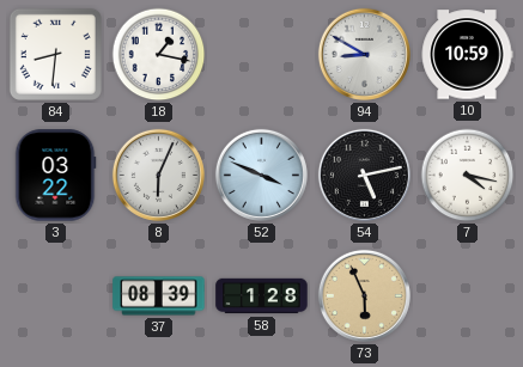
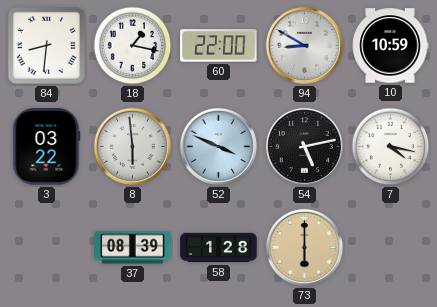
60: none -> 22:00
8: 6:04 -> 5:59
73: 5:56 -> 6:00
